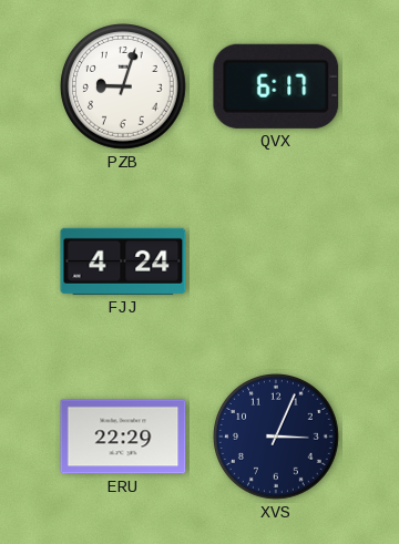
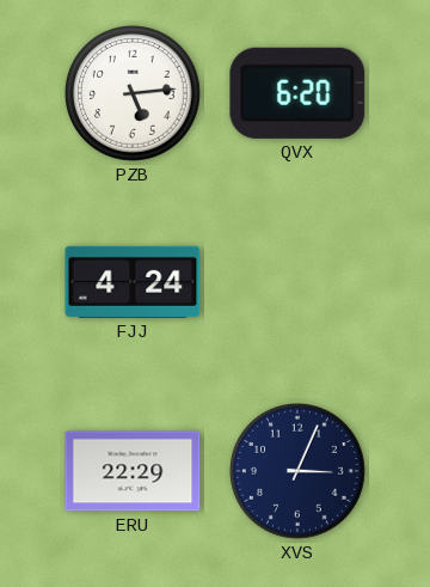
PZB: 9:03 -> 5:14
QVX: 6:17 -> 6:20
